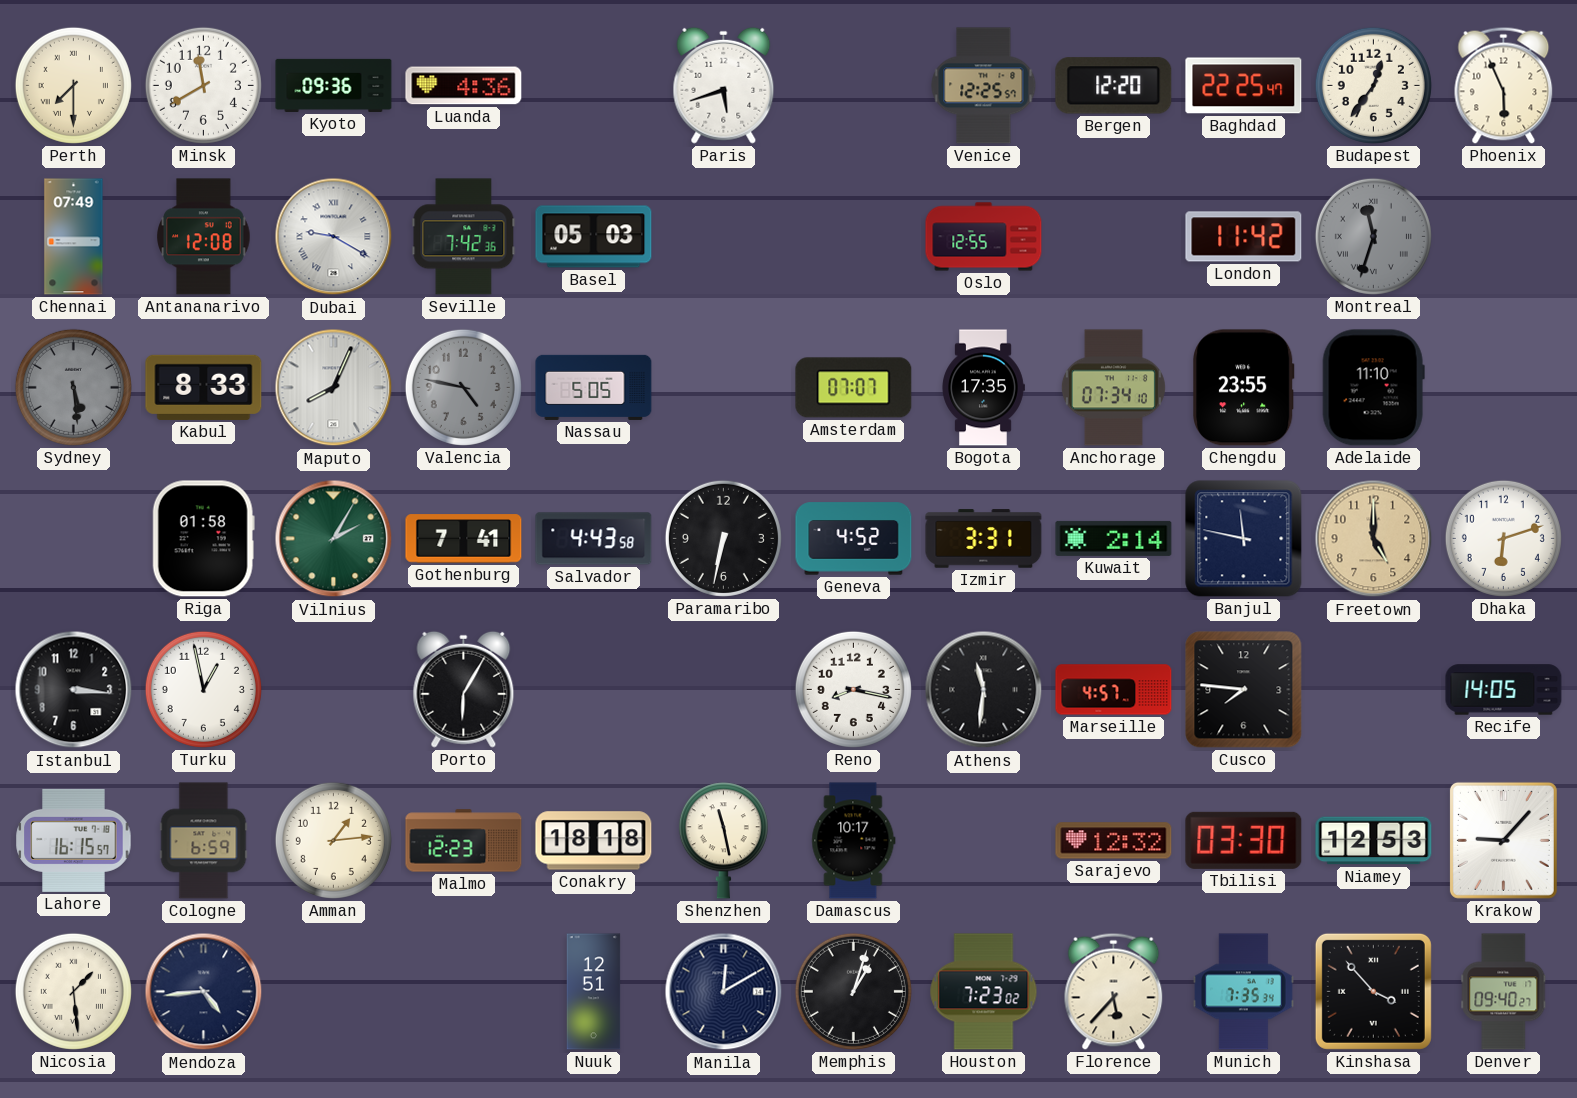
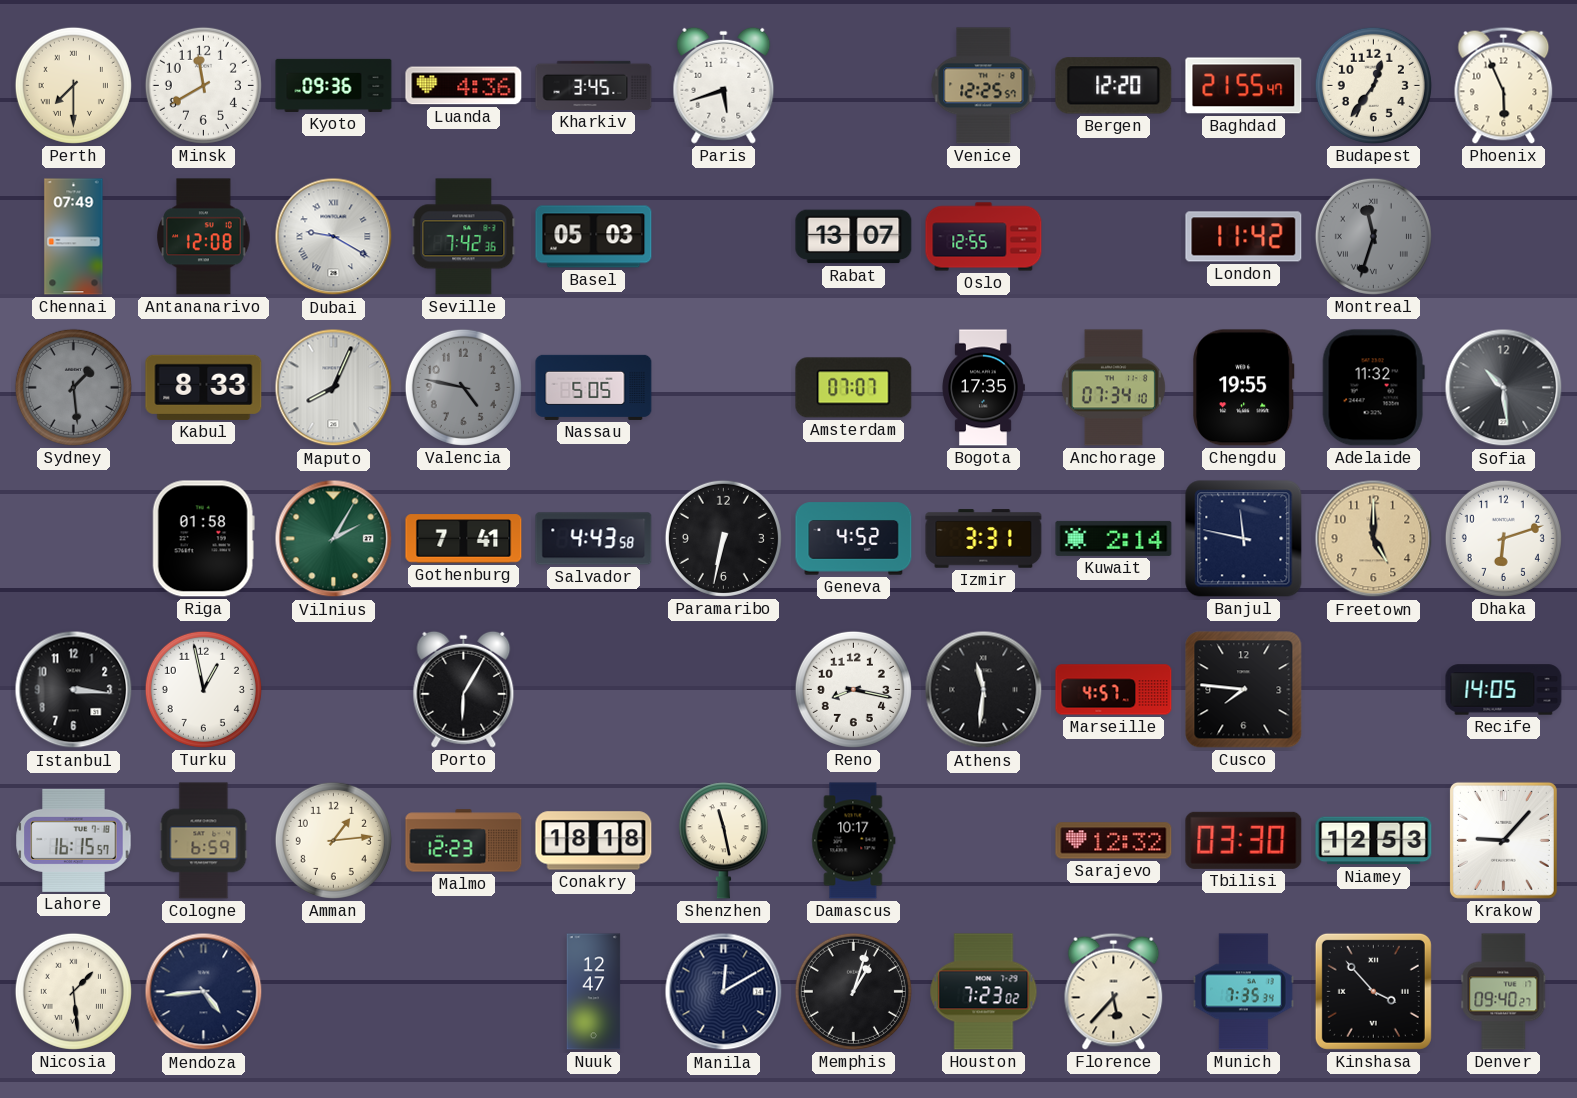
Kharkiv: none -> 3:45
Baghdad: 22:25 -> 21:55
Rabat: none -> 13:07
Sydney: 5:29 -> 1:29
Chengdu: 23:55 -> 19:55
Adelaide: 11:10 -> 11:32
Sofia: none -> 10:29
Nuuk: 12:51 -> 12:47
